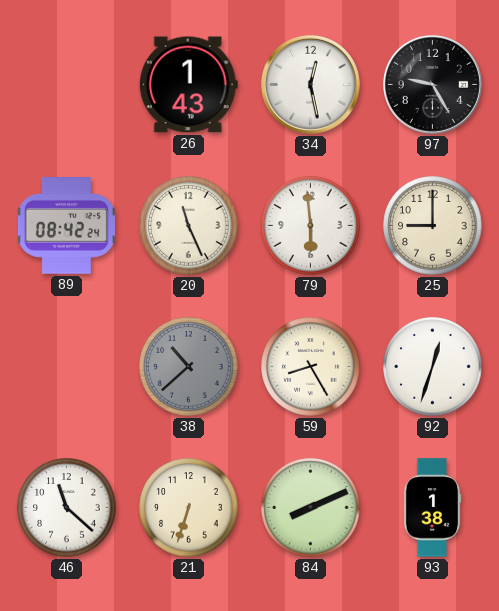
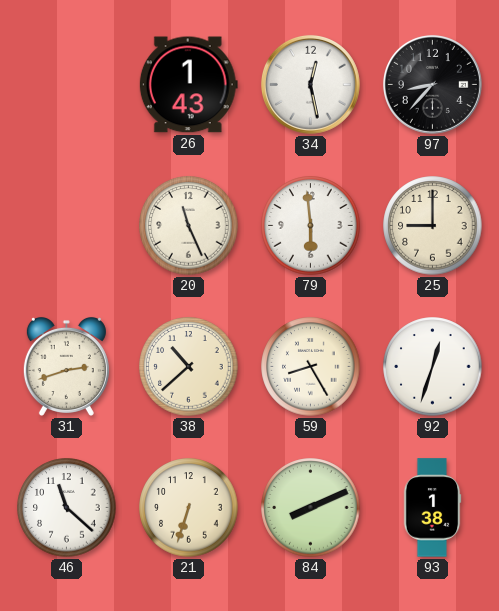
97: 9:25 -> 8:37
89: 08:42 -> none
31: none -> 2:42
38 dial: grey -> cream
